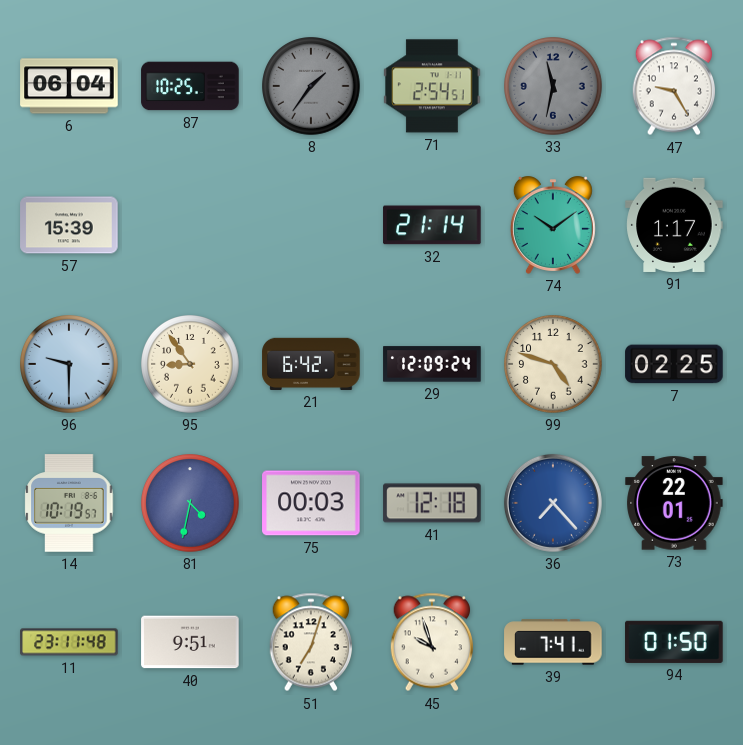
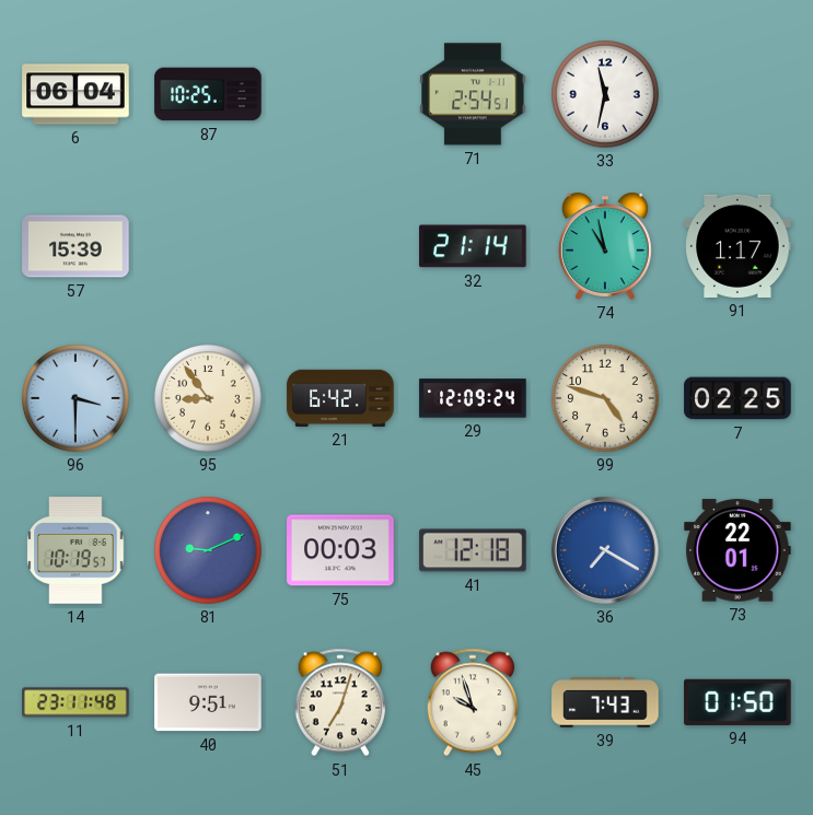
8: 1:36 -> none
33 dial: grey -> white
47: 9:25 -> none
74: 10:09 -> 10:58
96: 9:30 -> 3:30
81: 4:32 -> 9:11
36: 7:23 -> 7:20
39: 7:41 -> 7:43
